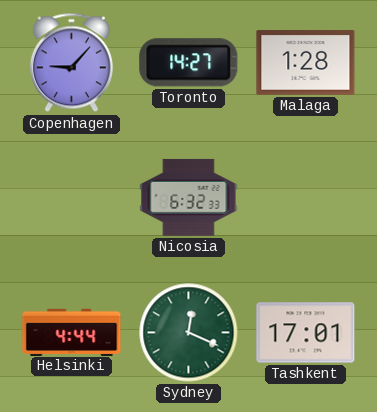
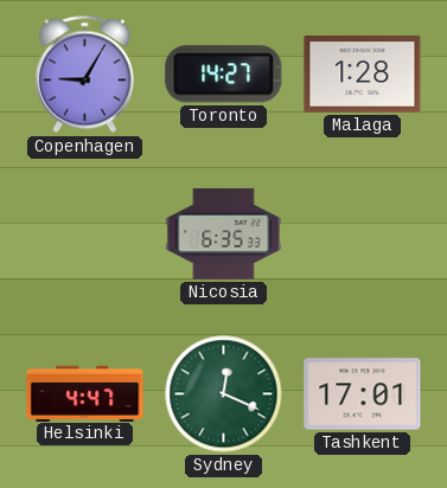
Copenhagen: 9:07 -> 9:05
Nicosia: 6:32 -> 6:35
Helsinki: 4:44 -> 4:47
